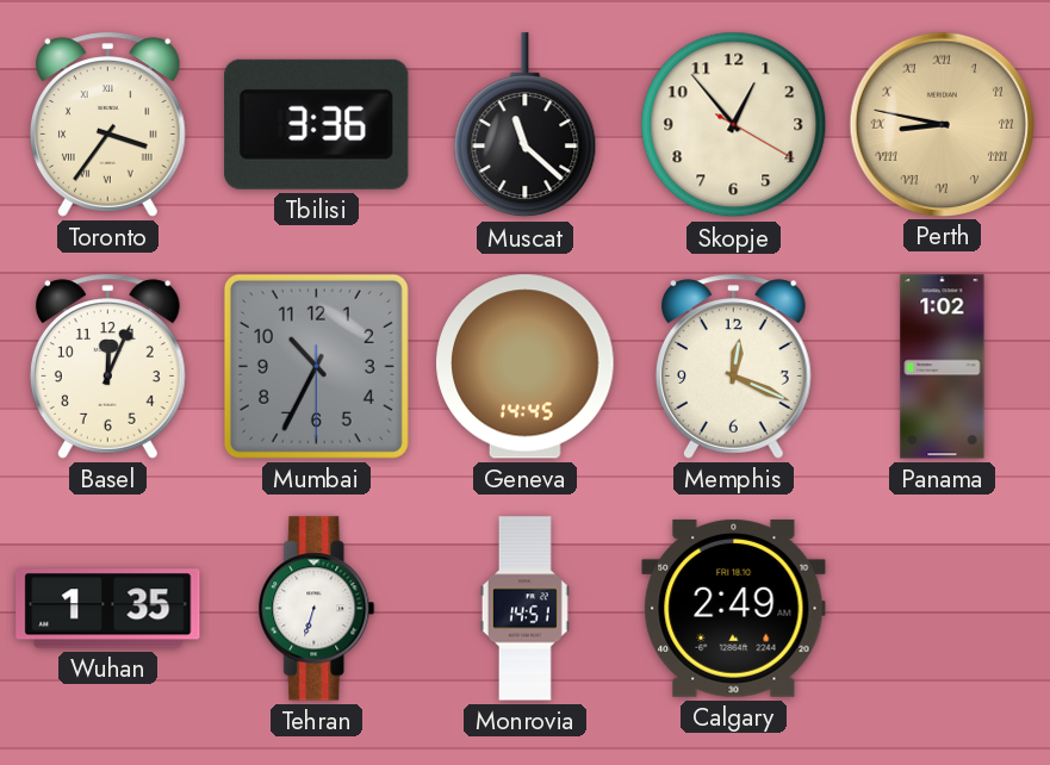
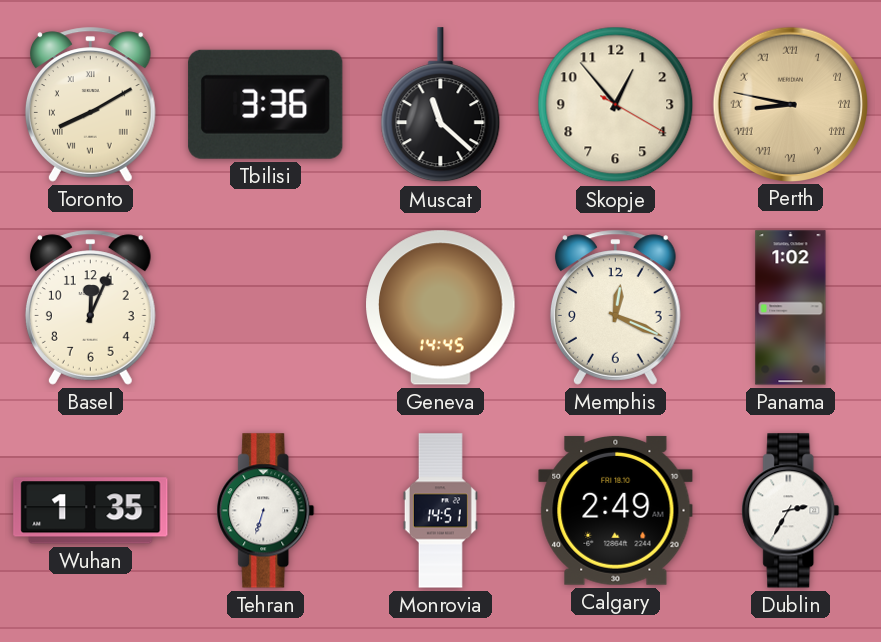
Toronto: 3:36 -> 8:10
Mumbai: 10:34 -> none
Dublin: none -> 2:35
